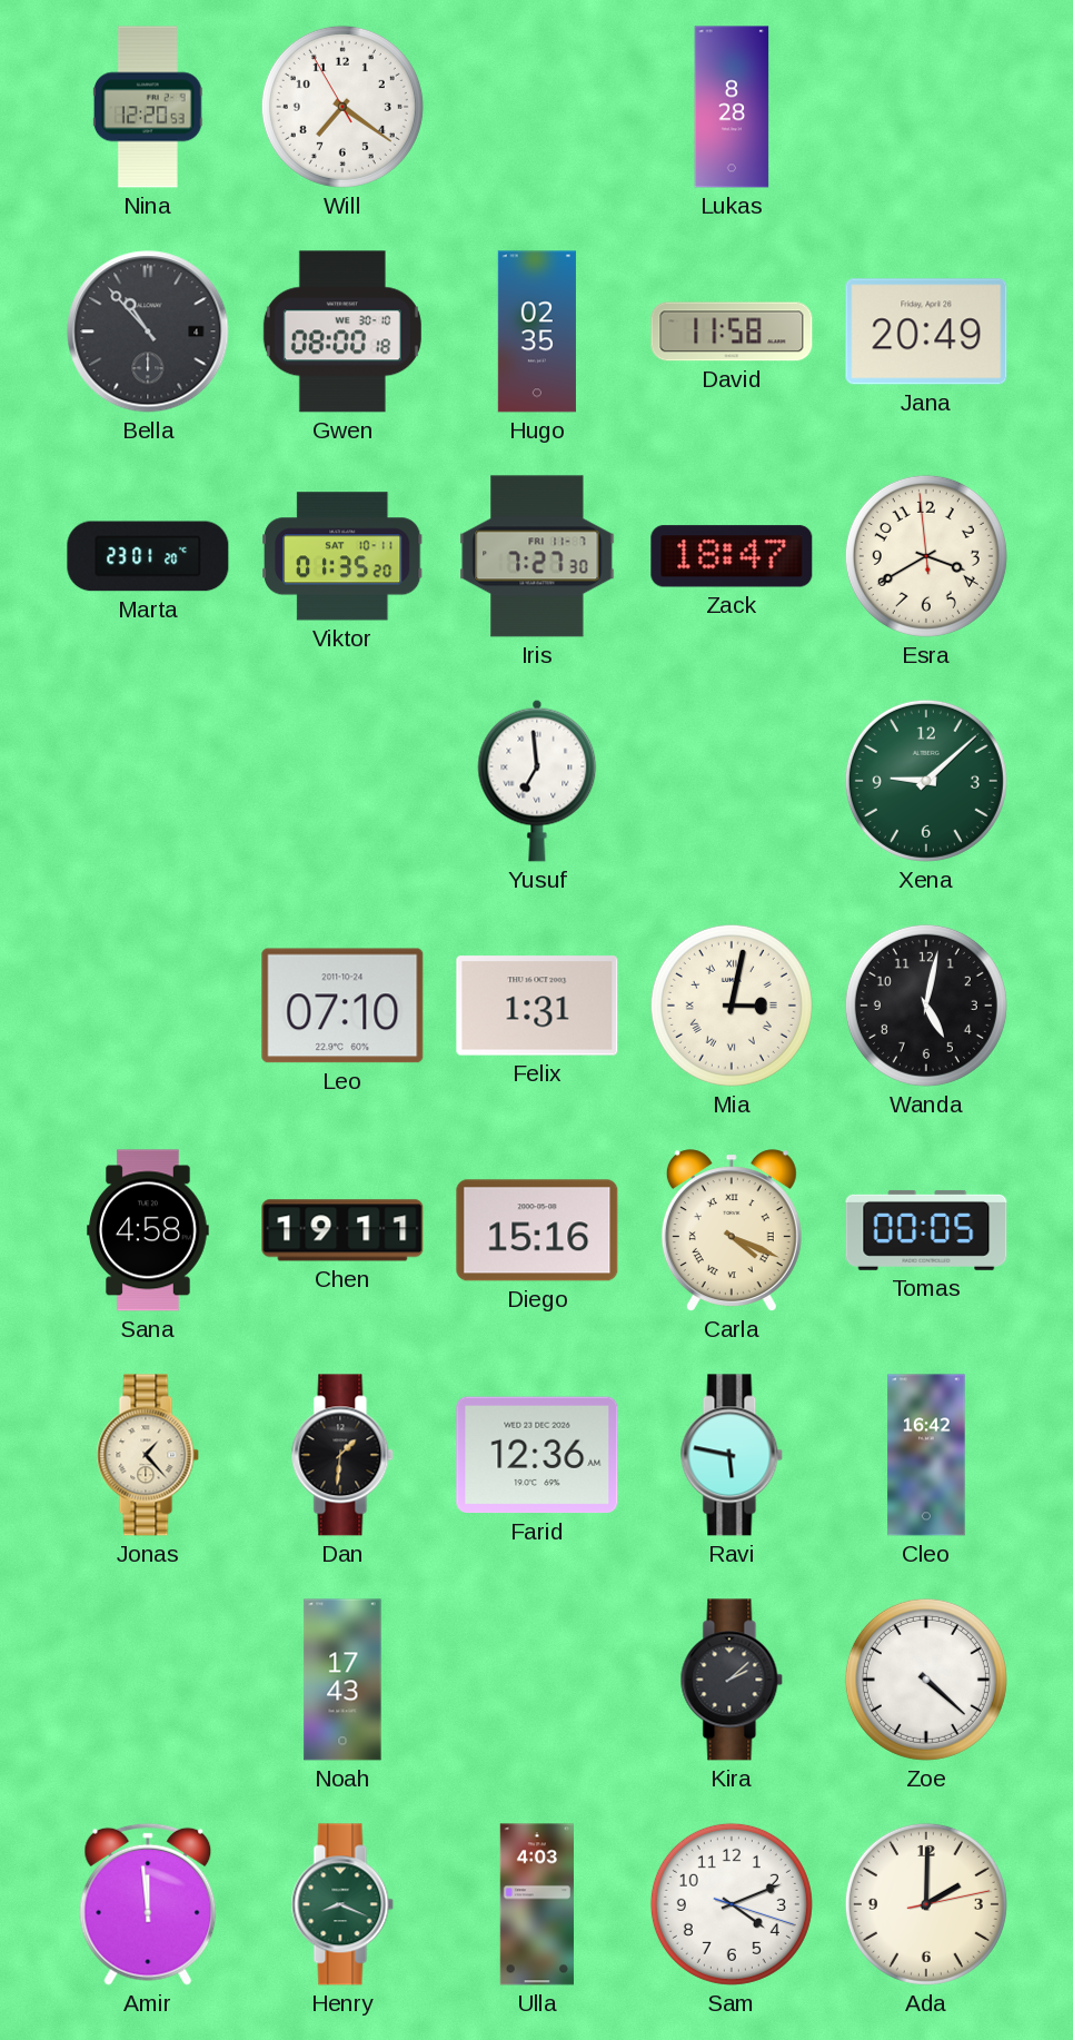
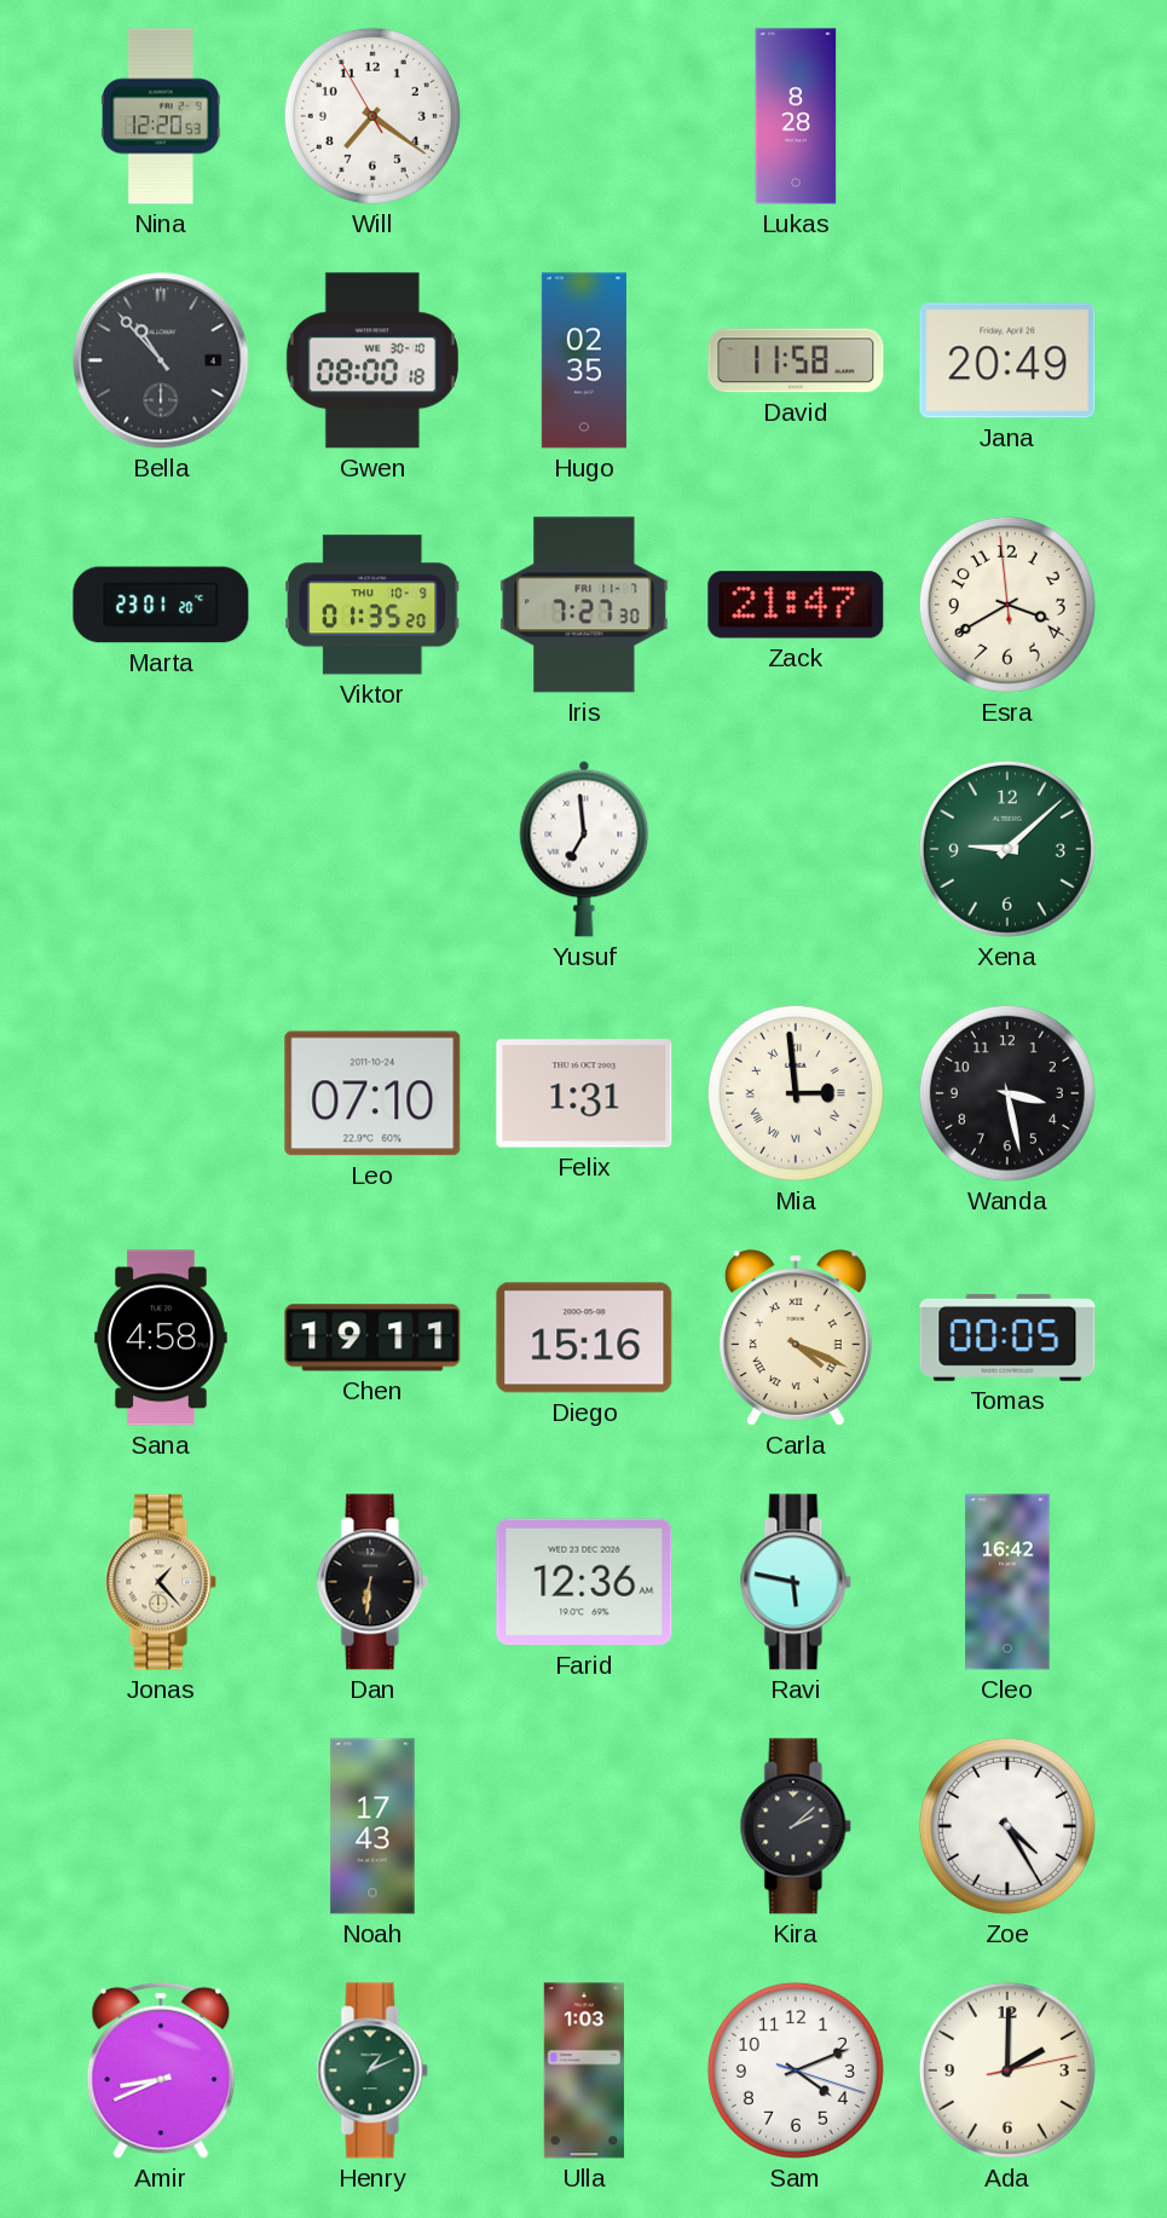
Viktor date: SAT 10-11 -> THU 10-9
Zack: 18:47 -> 21:47
Mia: 3:02 -> 2:59
Wanda: 5:02 -> 3:28
Dan: 1:31 -> 6:31
Zoe: 4:22 -> 4:25
Amir: 11:59 -> 8:41
Henry: 8:19 -> 1:11
Ulla: 4:03 -> 1:03
